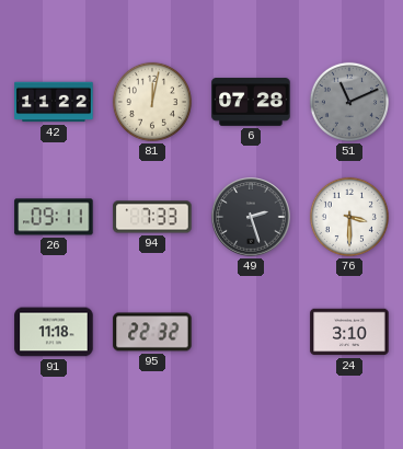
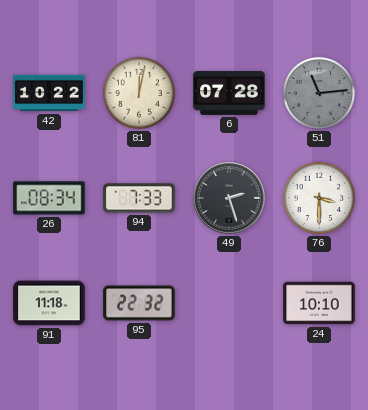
42: 11:22 -> 10:22
51: 11:11 -> 11:14
26: 09:11 -> 08:34
24: 3:10 -> 10:10
